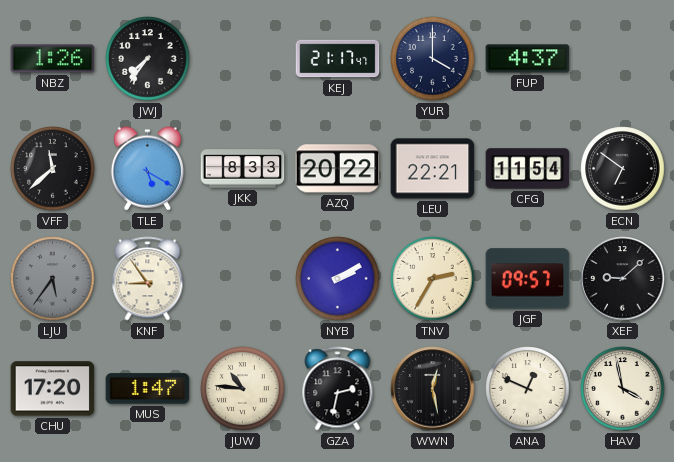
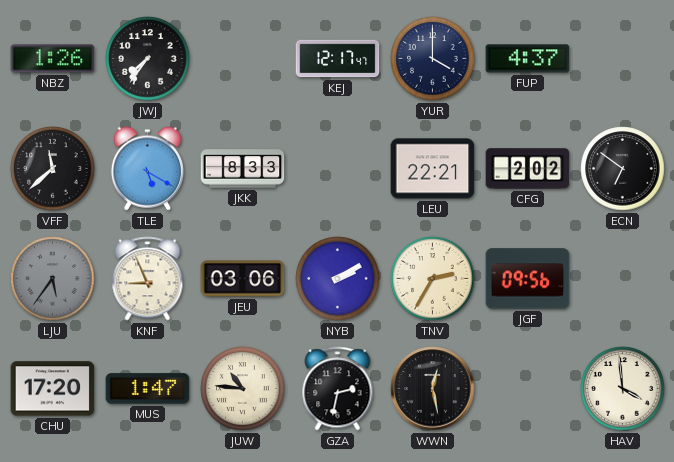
KEJ: 21:17 -> 12:17
AZQ: 20:22 -> none
CFG: 11:54 -> 2:02
KNF: 8:54 -> 8:56
JEU: none -> 03:06
JGF: 09:57 -> 09:56
XEF: 9:08 -> none
ANA: 12:49 -> none
HAV: 3:58 -> 3:59
